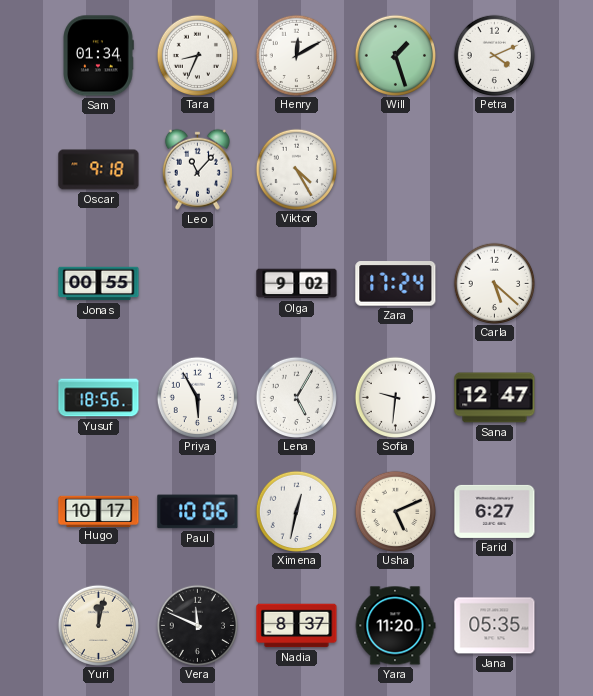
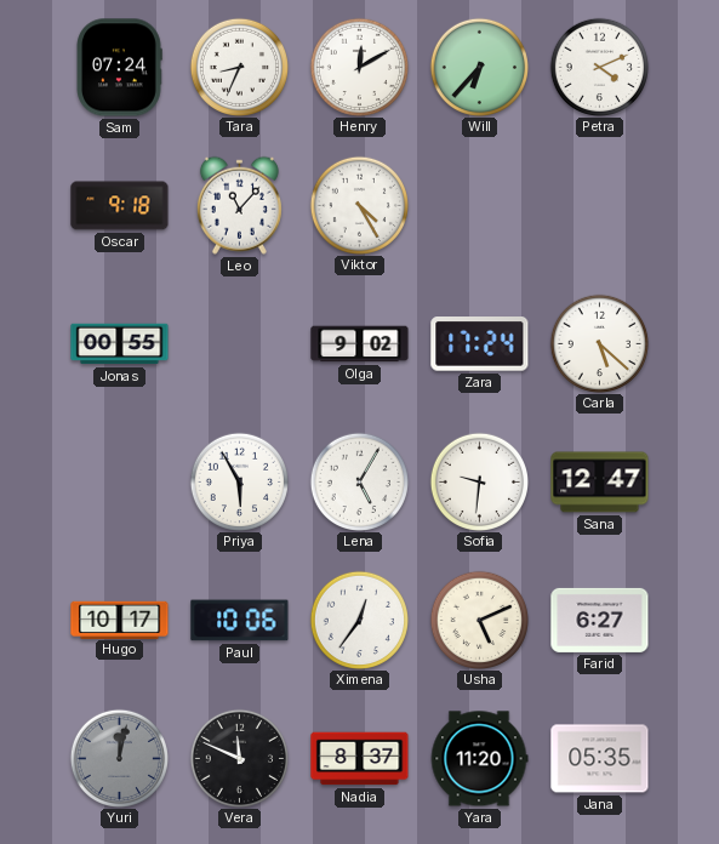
Sam: 01:34 -> 07:24
Will: 1:27 -> 6:37
Yusuf: 18:56 -> none
Ximena: 12:32 -> 12:36
Yuri dial: cream -> grey
